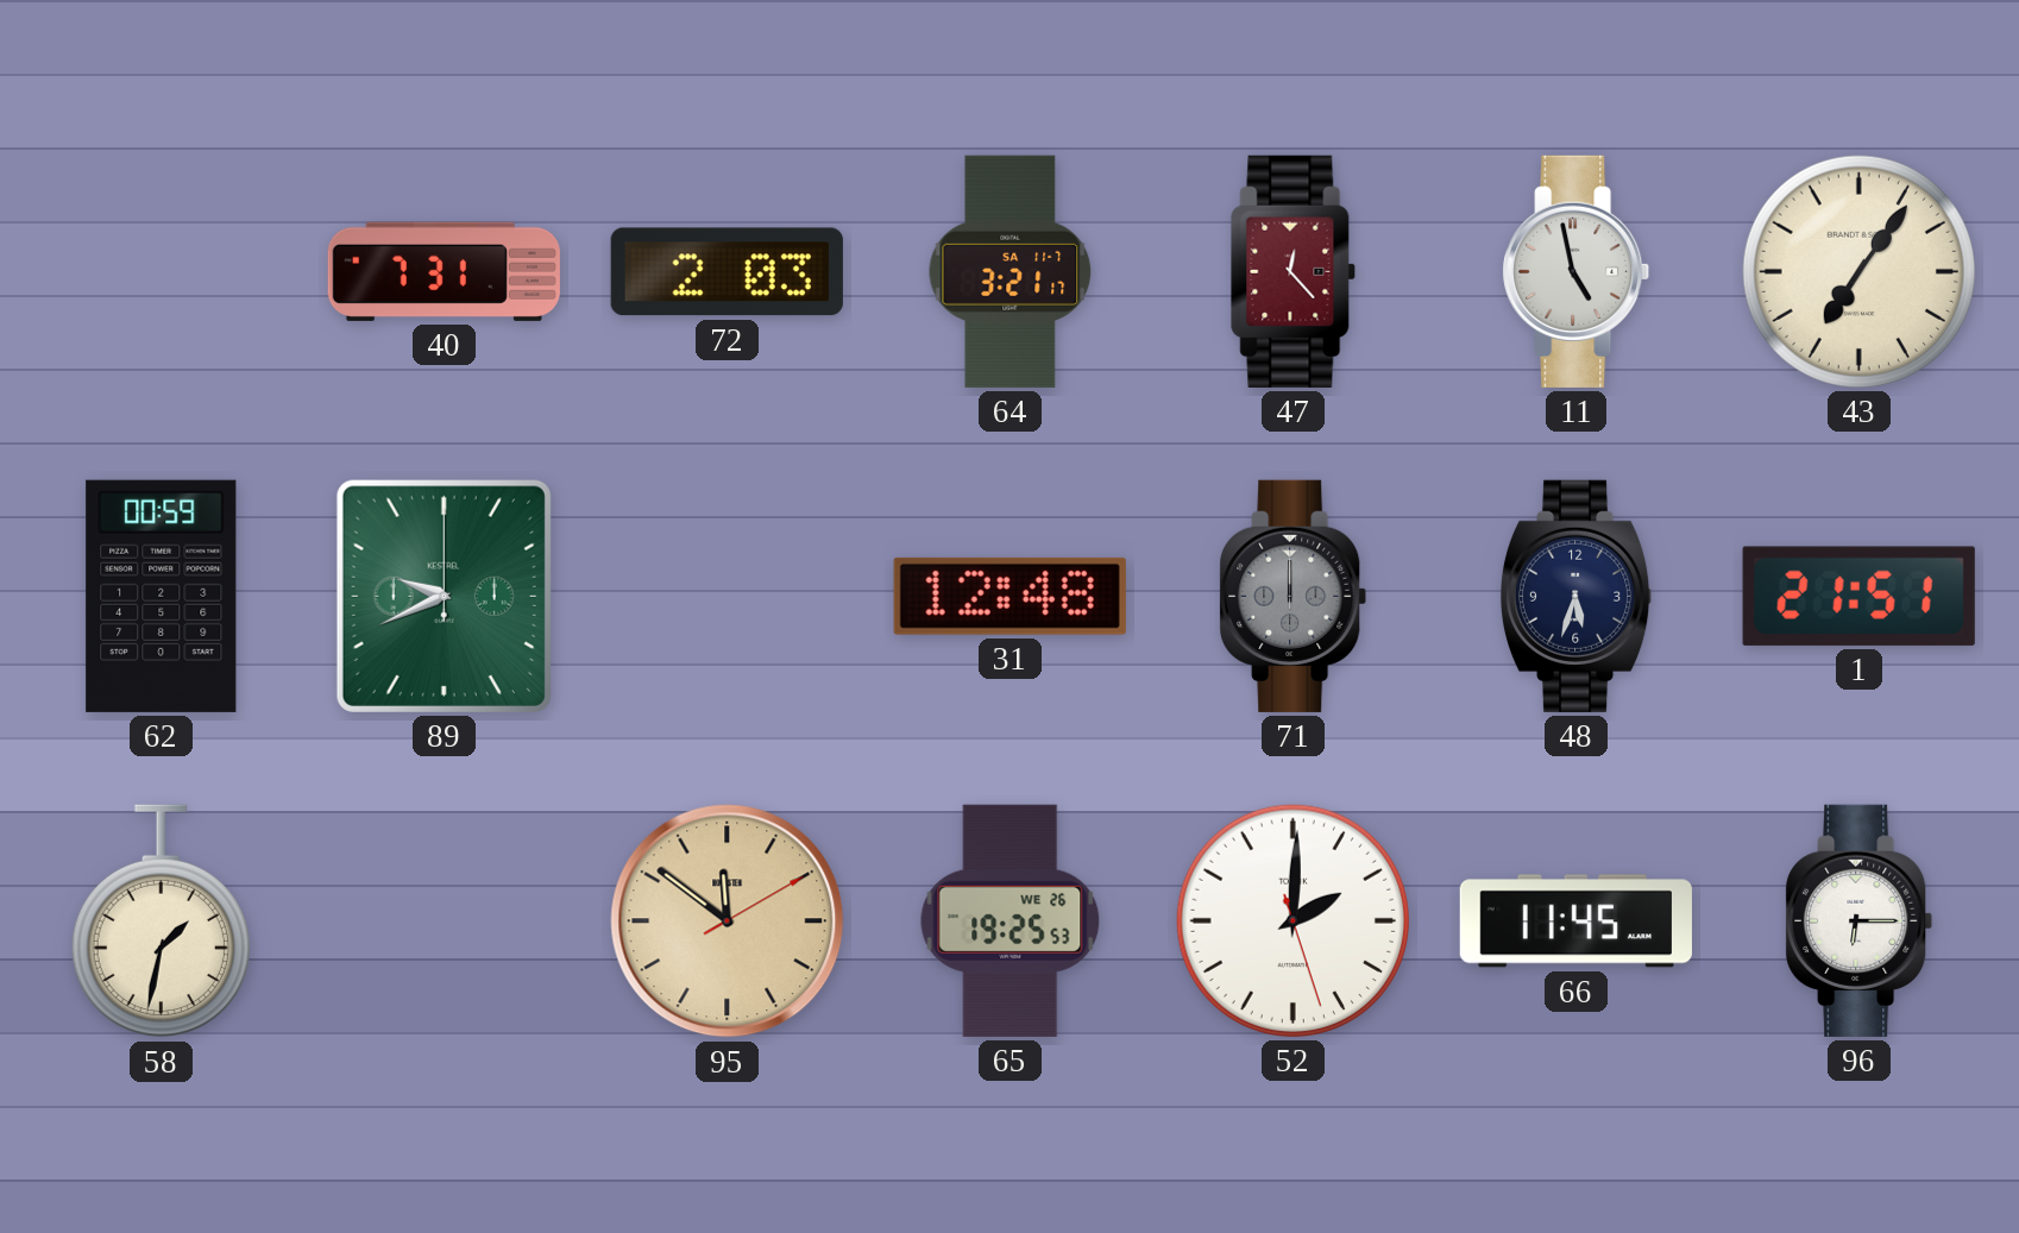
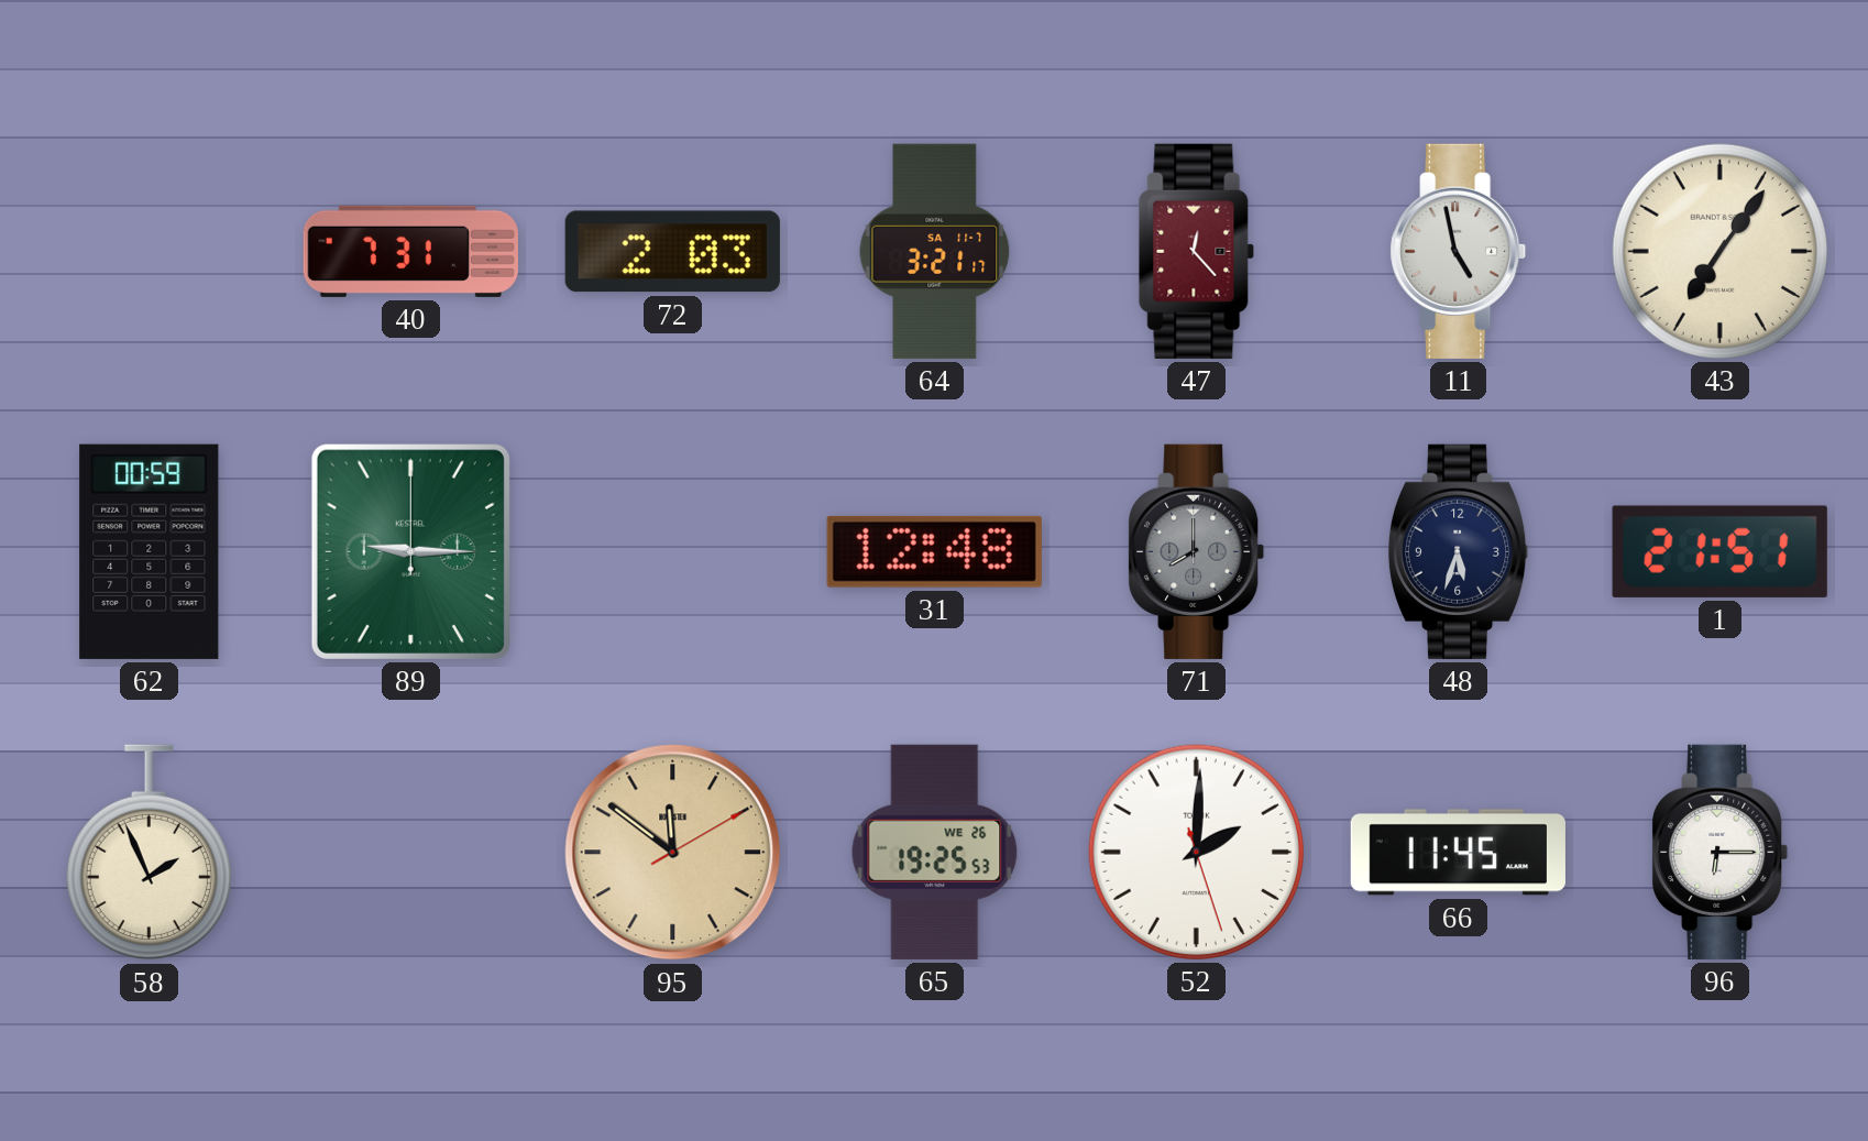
89: 9:41 -> 9:15
71: 12:00 -> 8:00
58: 1:32 -> 1:56
